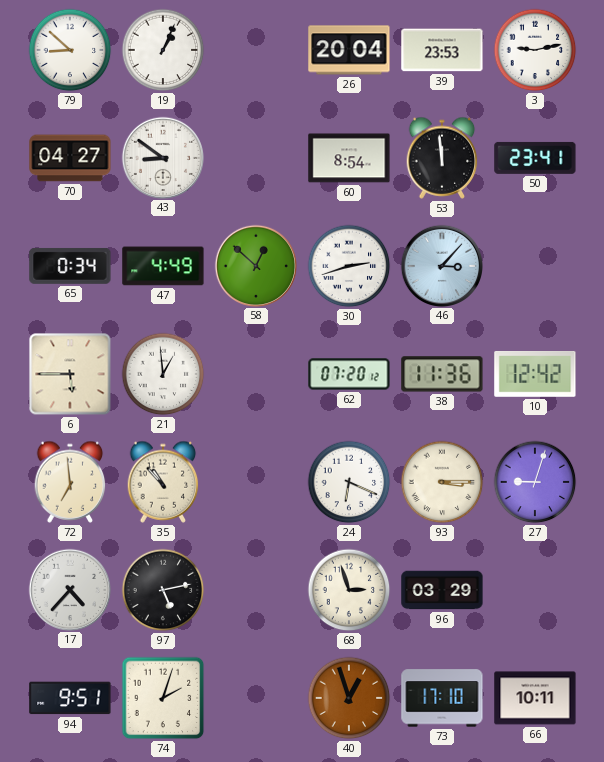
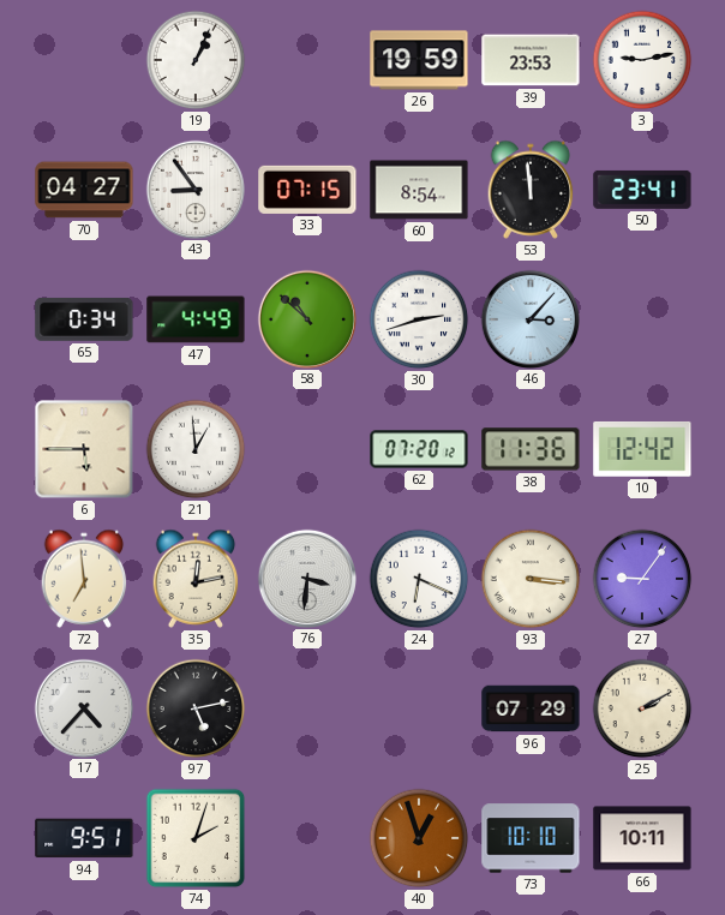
79: 8:52 -> none
26: 20:04 -> 19:59
43: 8:51 -> 8:54
33: none -> 07:15
58: 12:52 -> 10:52
35: 10:53 -> 12:13
76: none -> 3:31
93: 3:15 -> 3:16
27: 9:03 -> 9:06
68: 2:57 -> none
96: 03:29 -> 07:29
25: none -> 2:10
73: 17:10 -> 10:10
